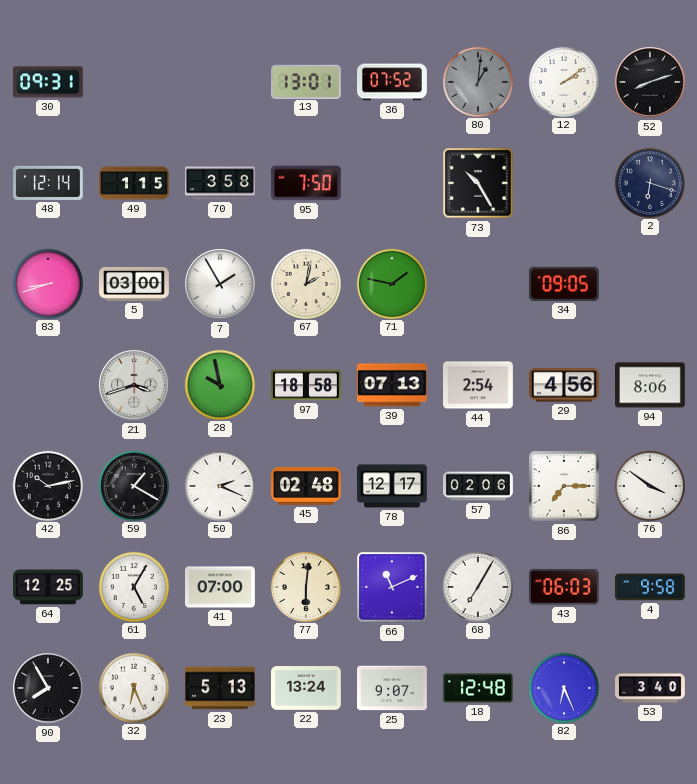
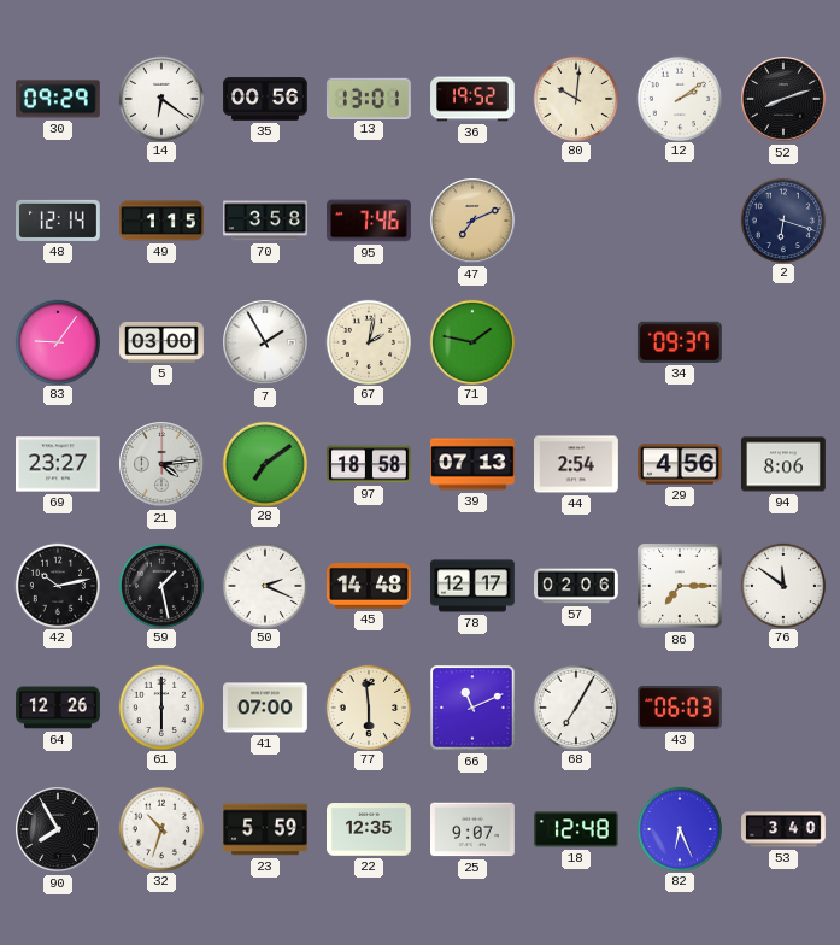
30: 09:31 -> 09:29
14: none -> 6:21
35: none -> 00:56
36: 07:52 -> 19:52
80: 1:01 -> 10:01
80 dial: grey -> cream
95: 7:50 -> 7:46
47: none -> 7:11
73: 10:25 -> none
83: 8:42 -> 9:06
34: 09:05 -> 09:37
69: none -> 23:27
21: 3:42 -> 4:14
28: 9:58 -> 7:09
59: 1:20 -> 1:28
45: 02:48 -> 14:48
76: 3:51 -> 11:51
64: 12:25 -> 12:26
61: 5:05 -> 6:00
77: 6:01 -> 5:59
4: 9:58 -> none
32: 6:26 -> 10:33
23: 5:13 -> 5:59
22: 13:24 -> 12:35
